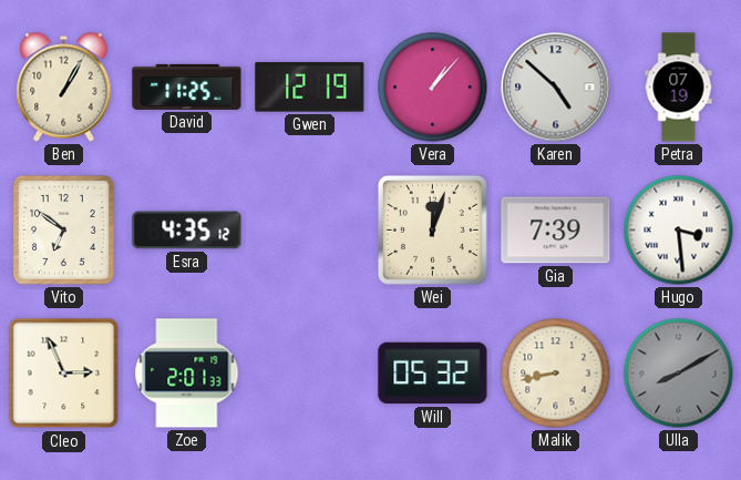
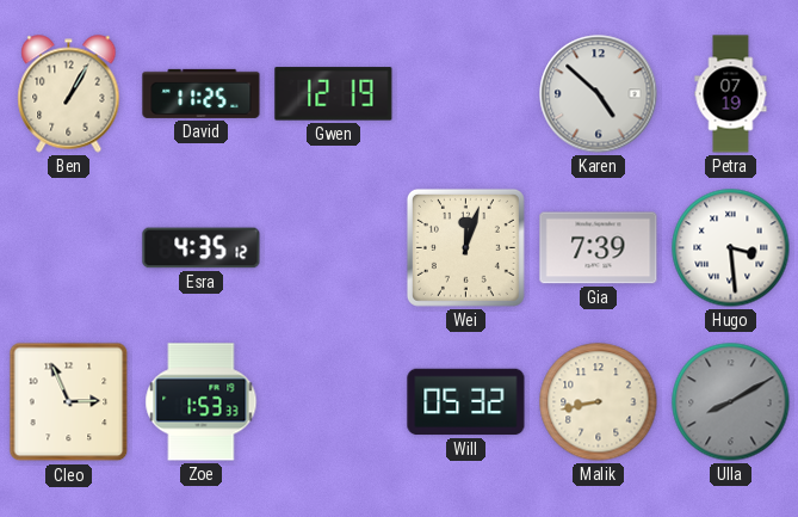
Vera: 1:07 -> none
Vito: 6:51 -> none
Zoe: 2:01 -> 1:53
